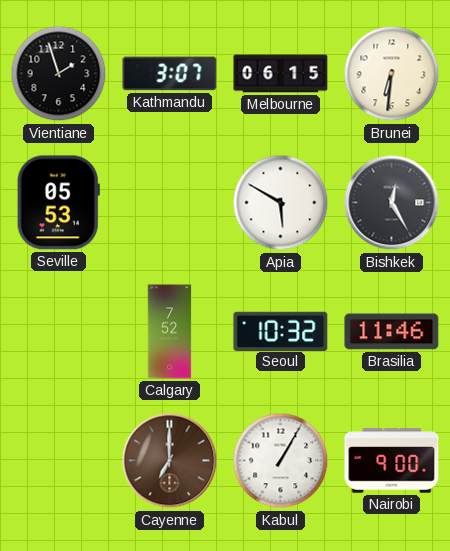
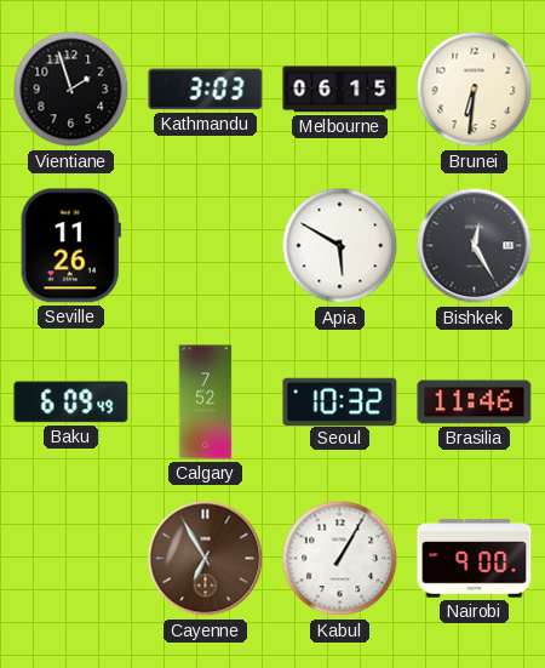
Kathmandu: 3:07 -> 3:03
Seville: 05:53 -> 11:26
Baku: none -> 6:09
Cayenne: 7:00 -> 6:55
